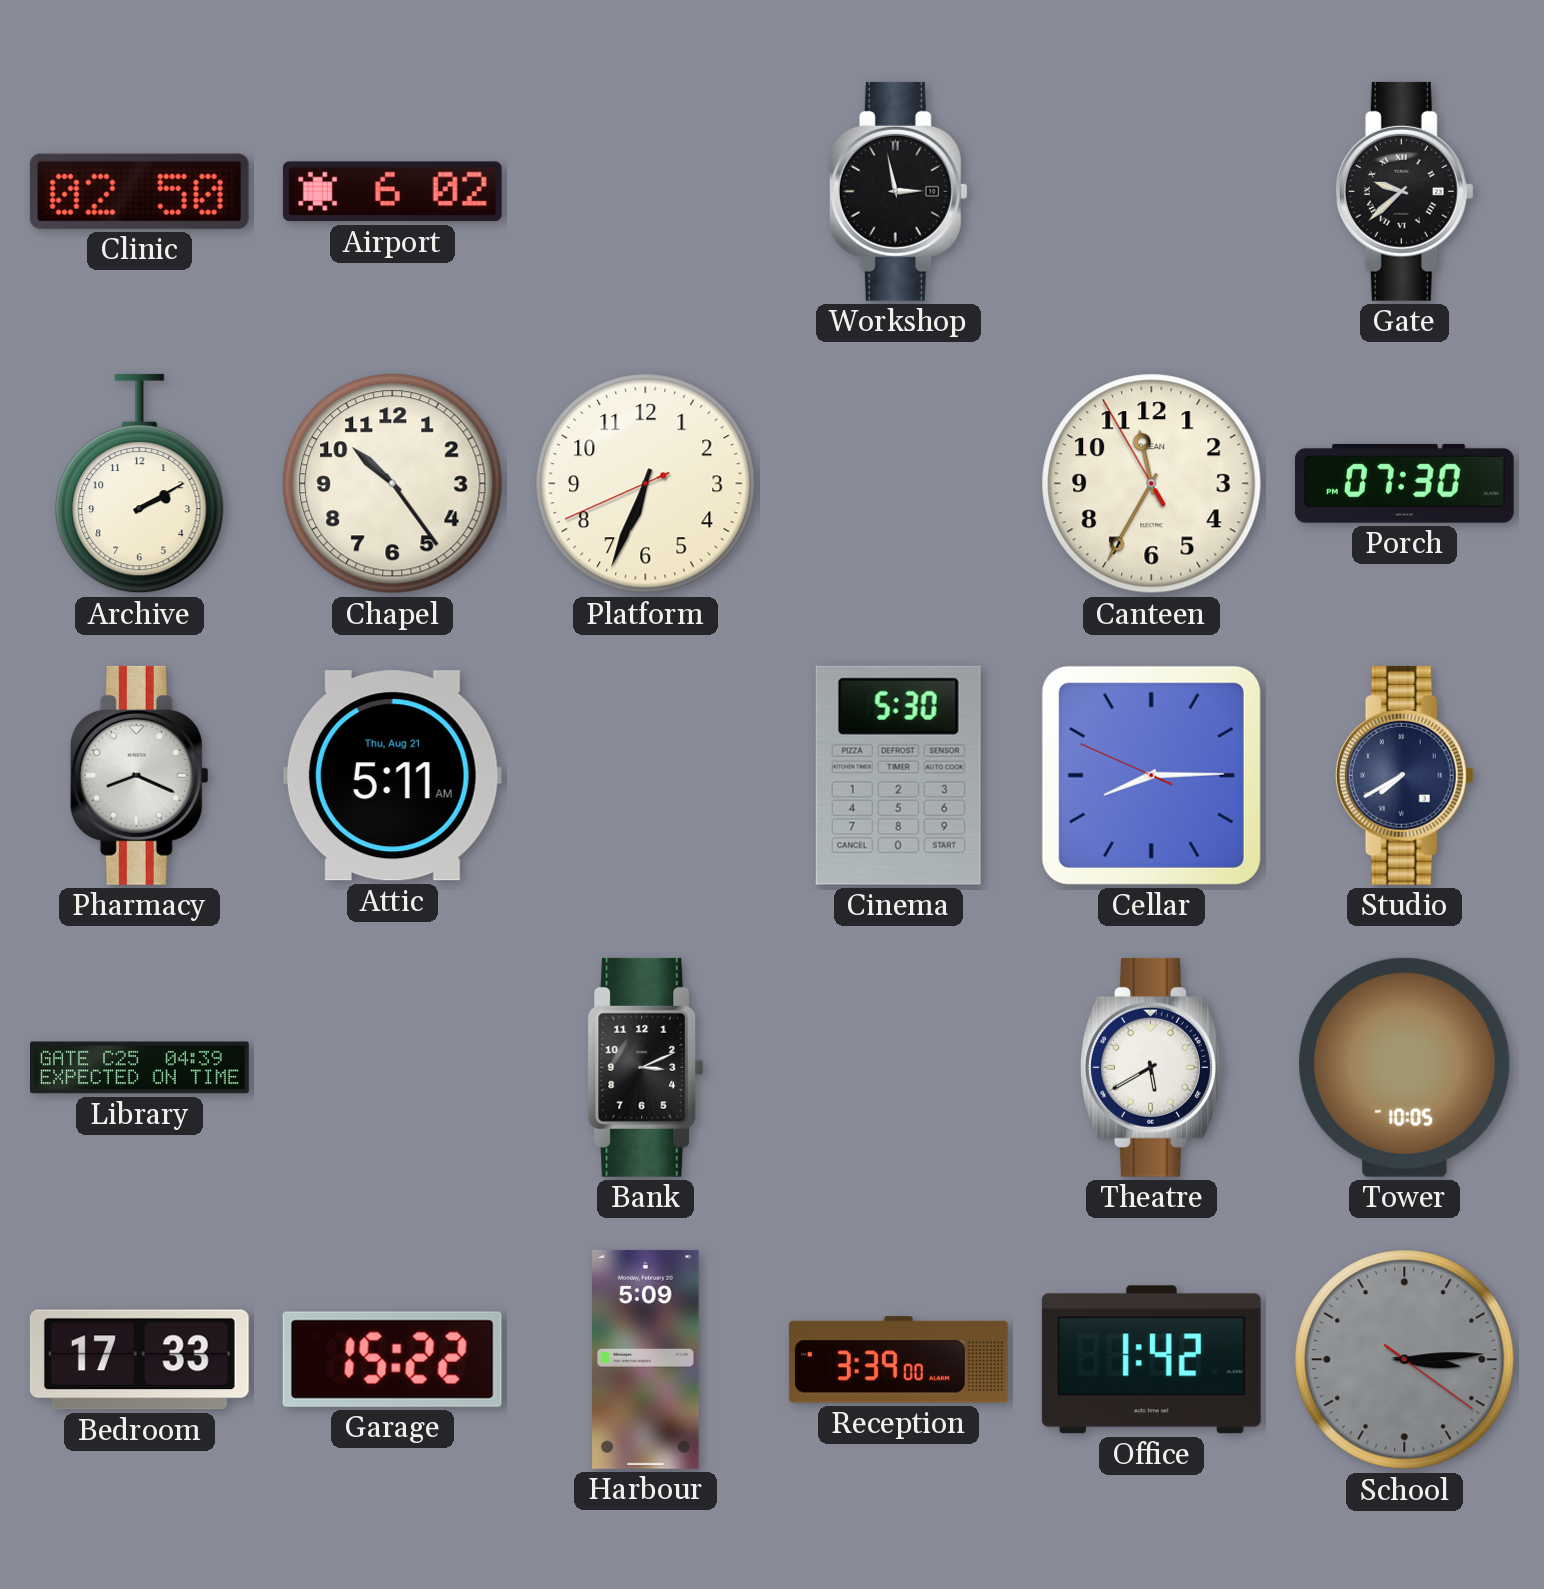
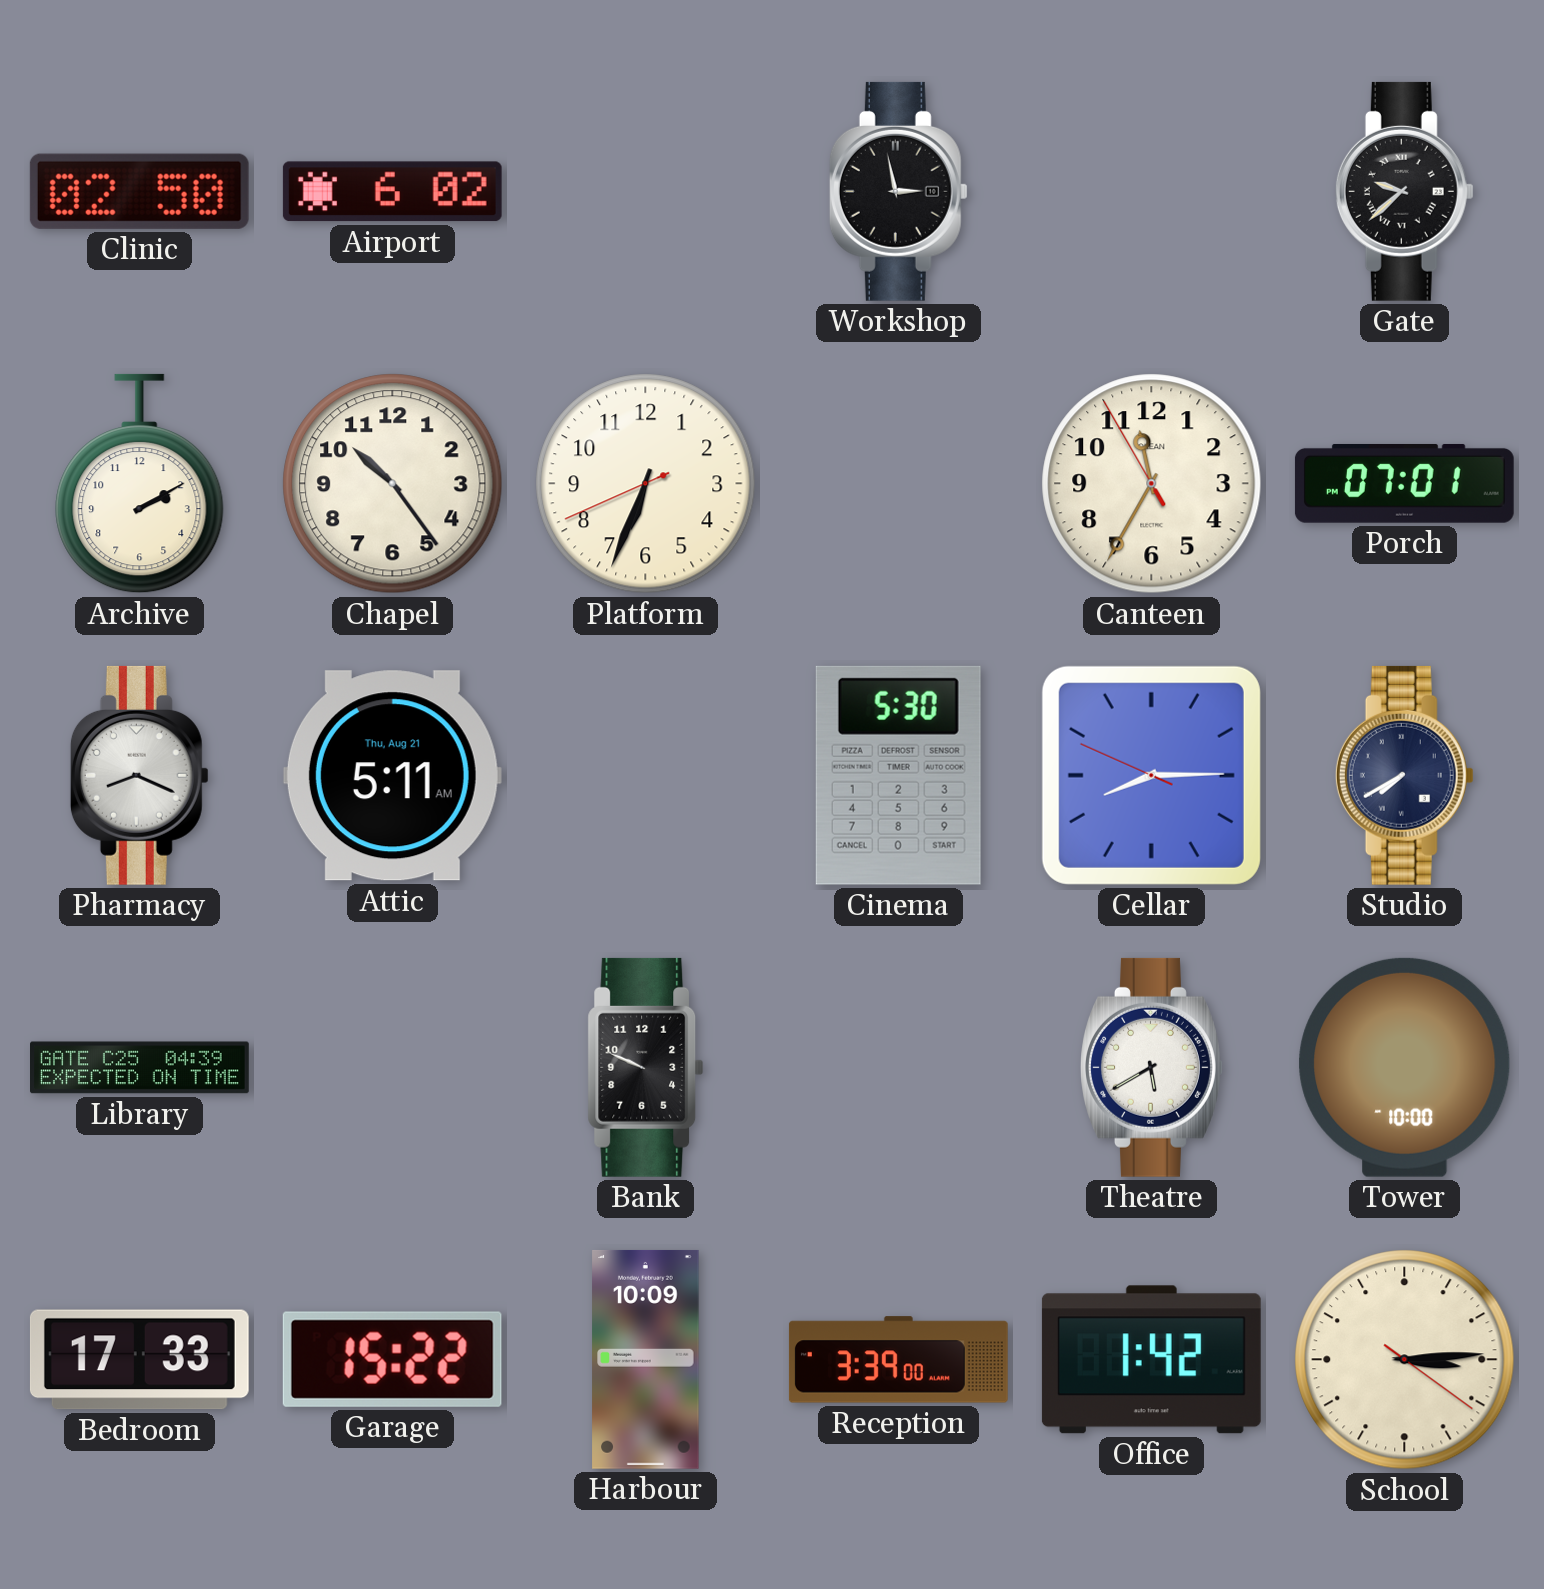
Porch: 07:30 -> 07:01
Bank: 3:11 -> 9:49
Tower: 10:05 -> 10:00
Harbour: 5:09 -> 10:09
School dial: grey -> cream
